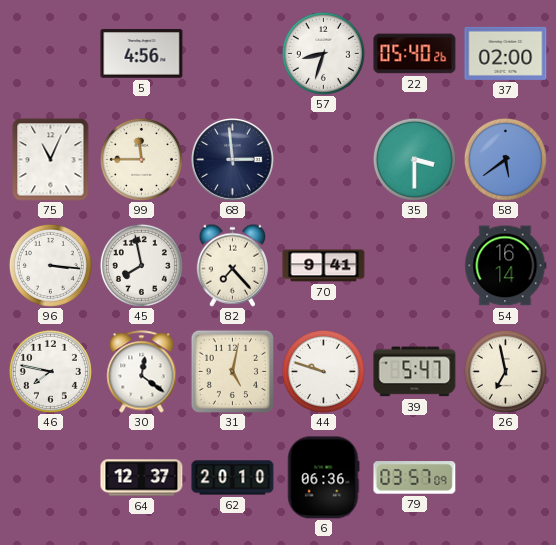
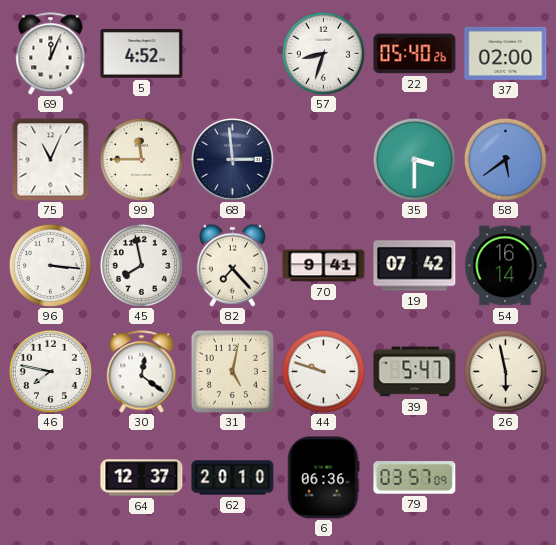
69: none -> 12:04
5: 4:56 -> 4:52
19: none -> 07:42
26: 6:58 -> 5:58
